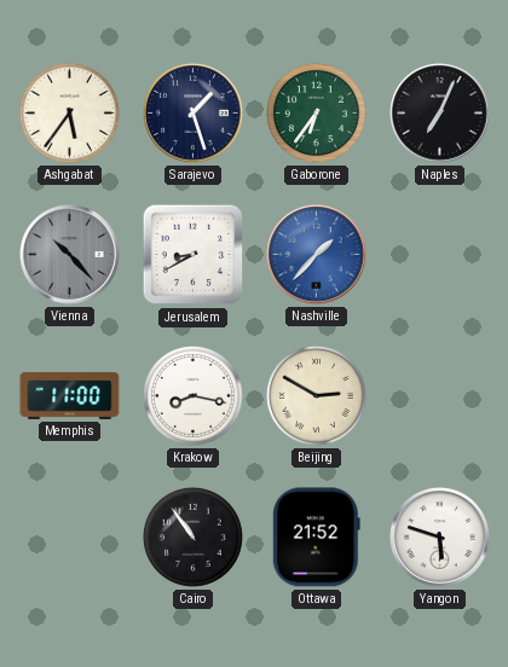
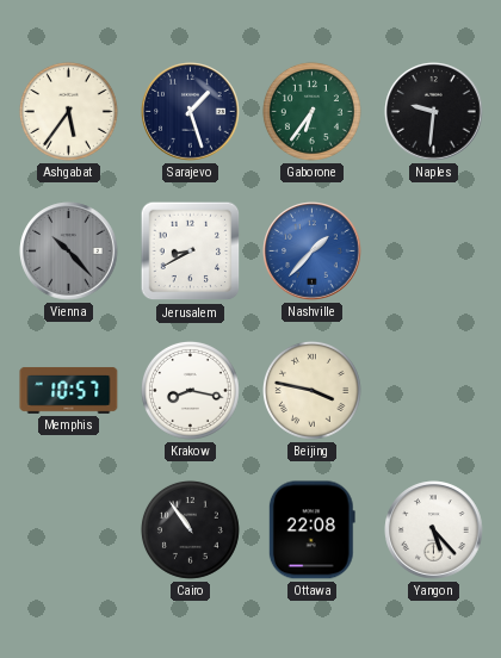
Naples: 7:04 -> 9:31
Memphis: 11:00 -> 10:57
Beijing: 2:50 -> 3:47
Ottawa: 21:52 -> 22:08
Yangon: 5:48 -> 5:23
